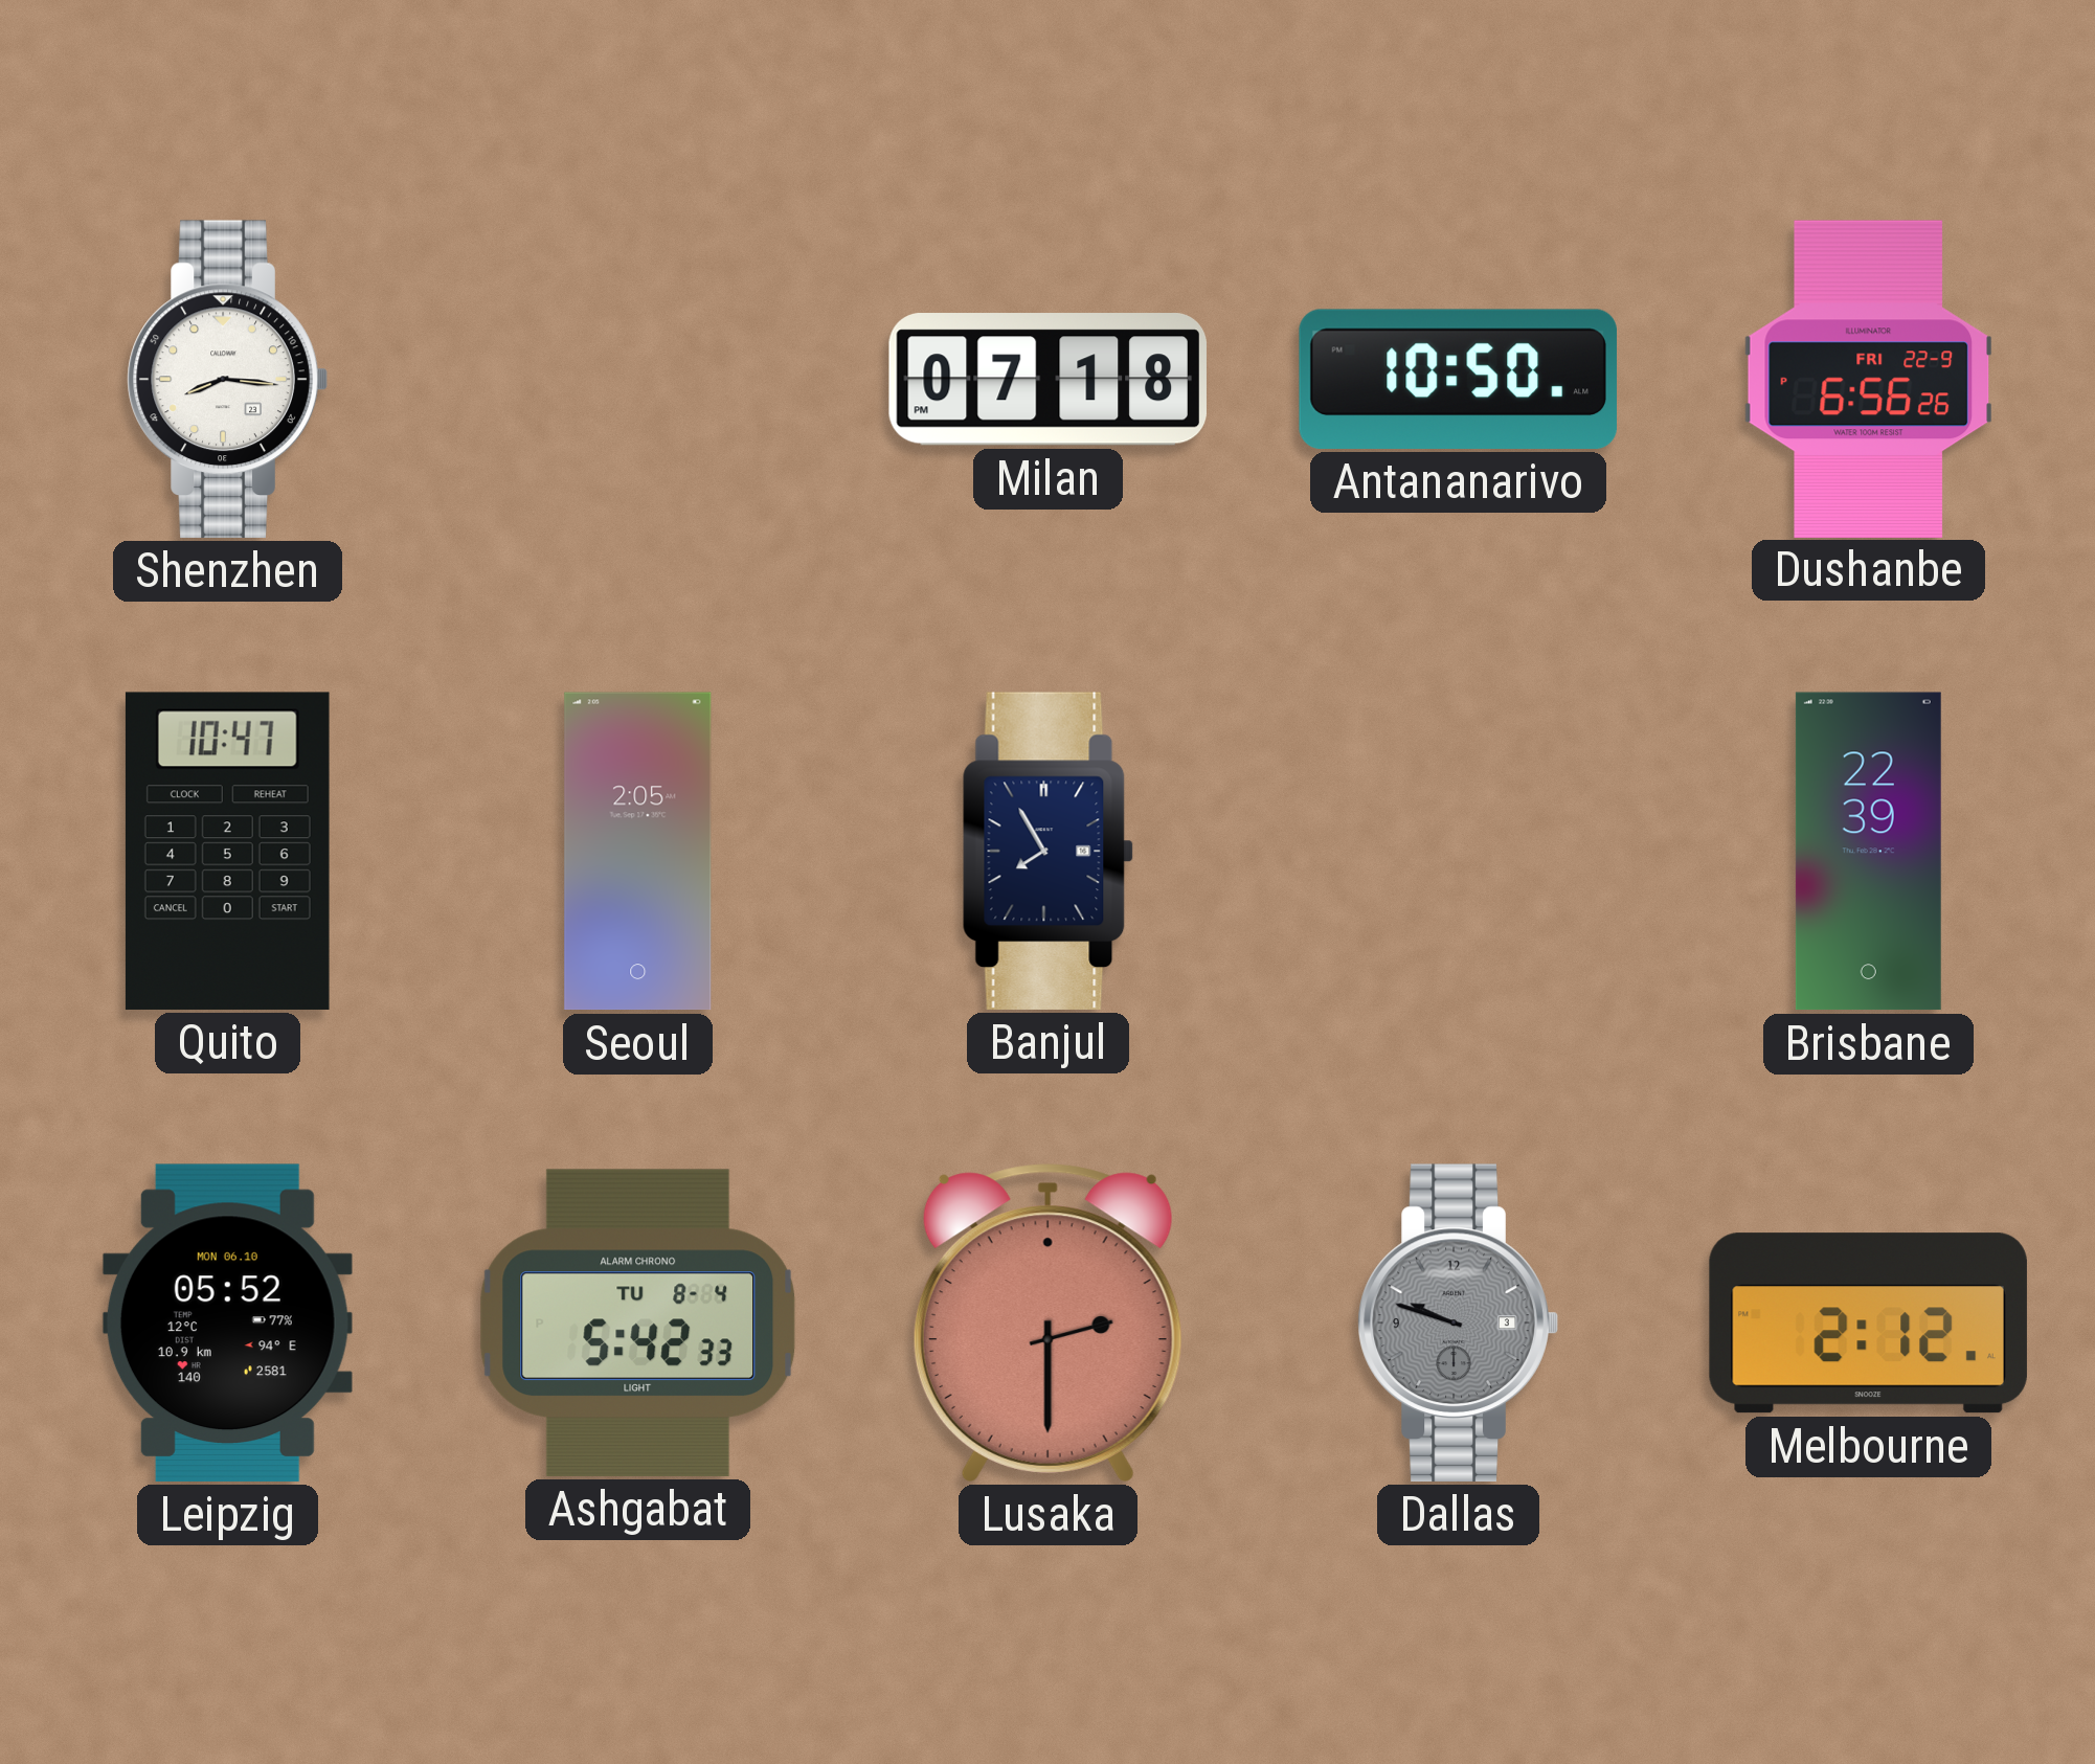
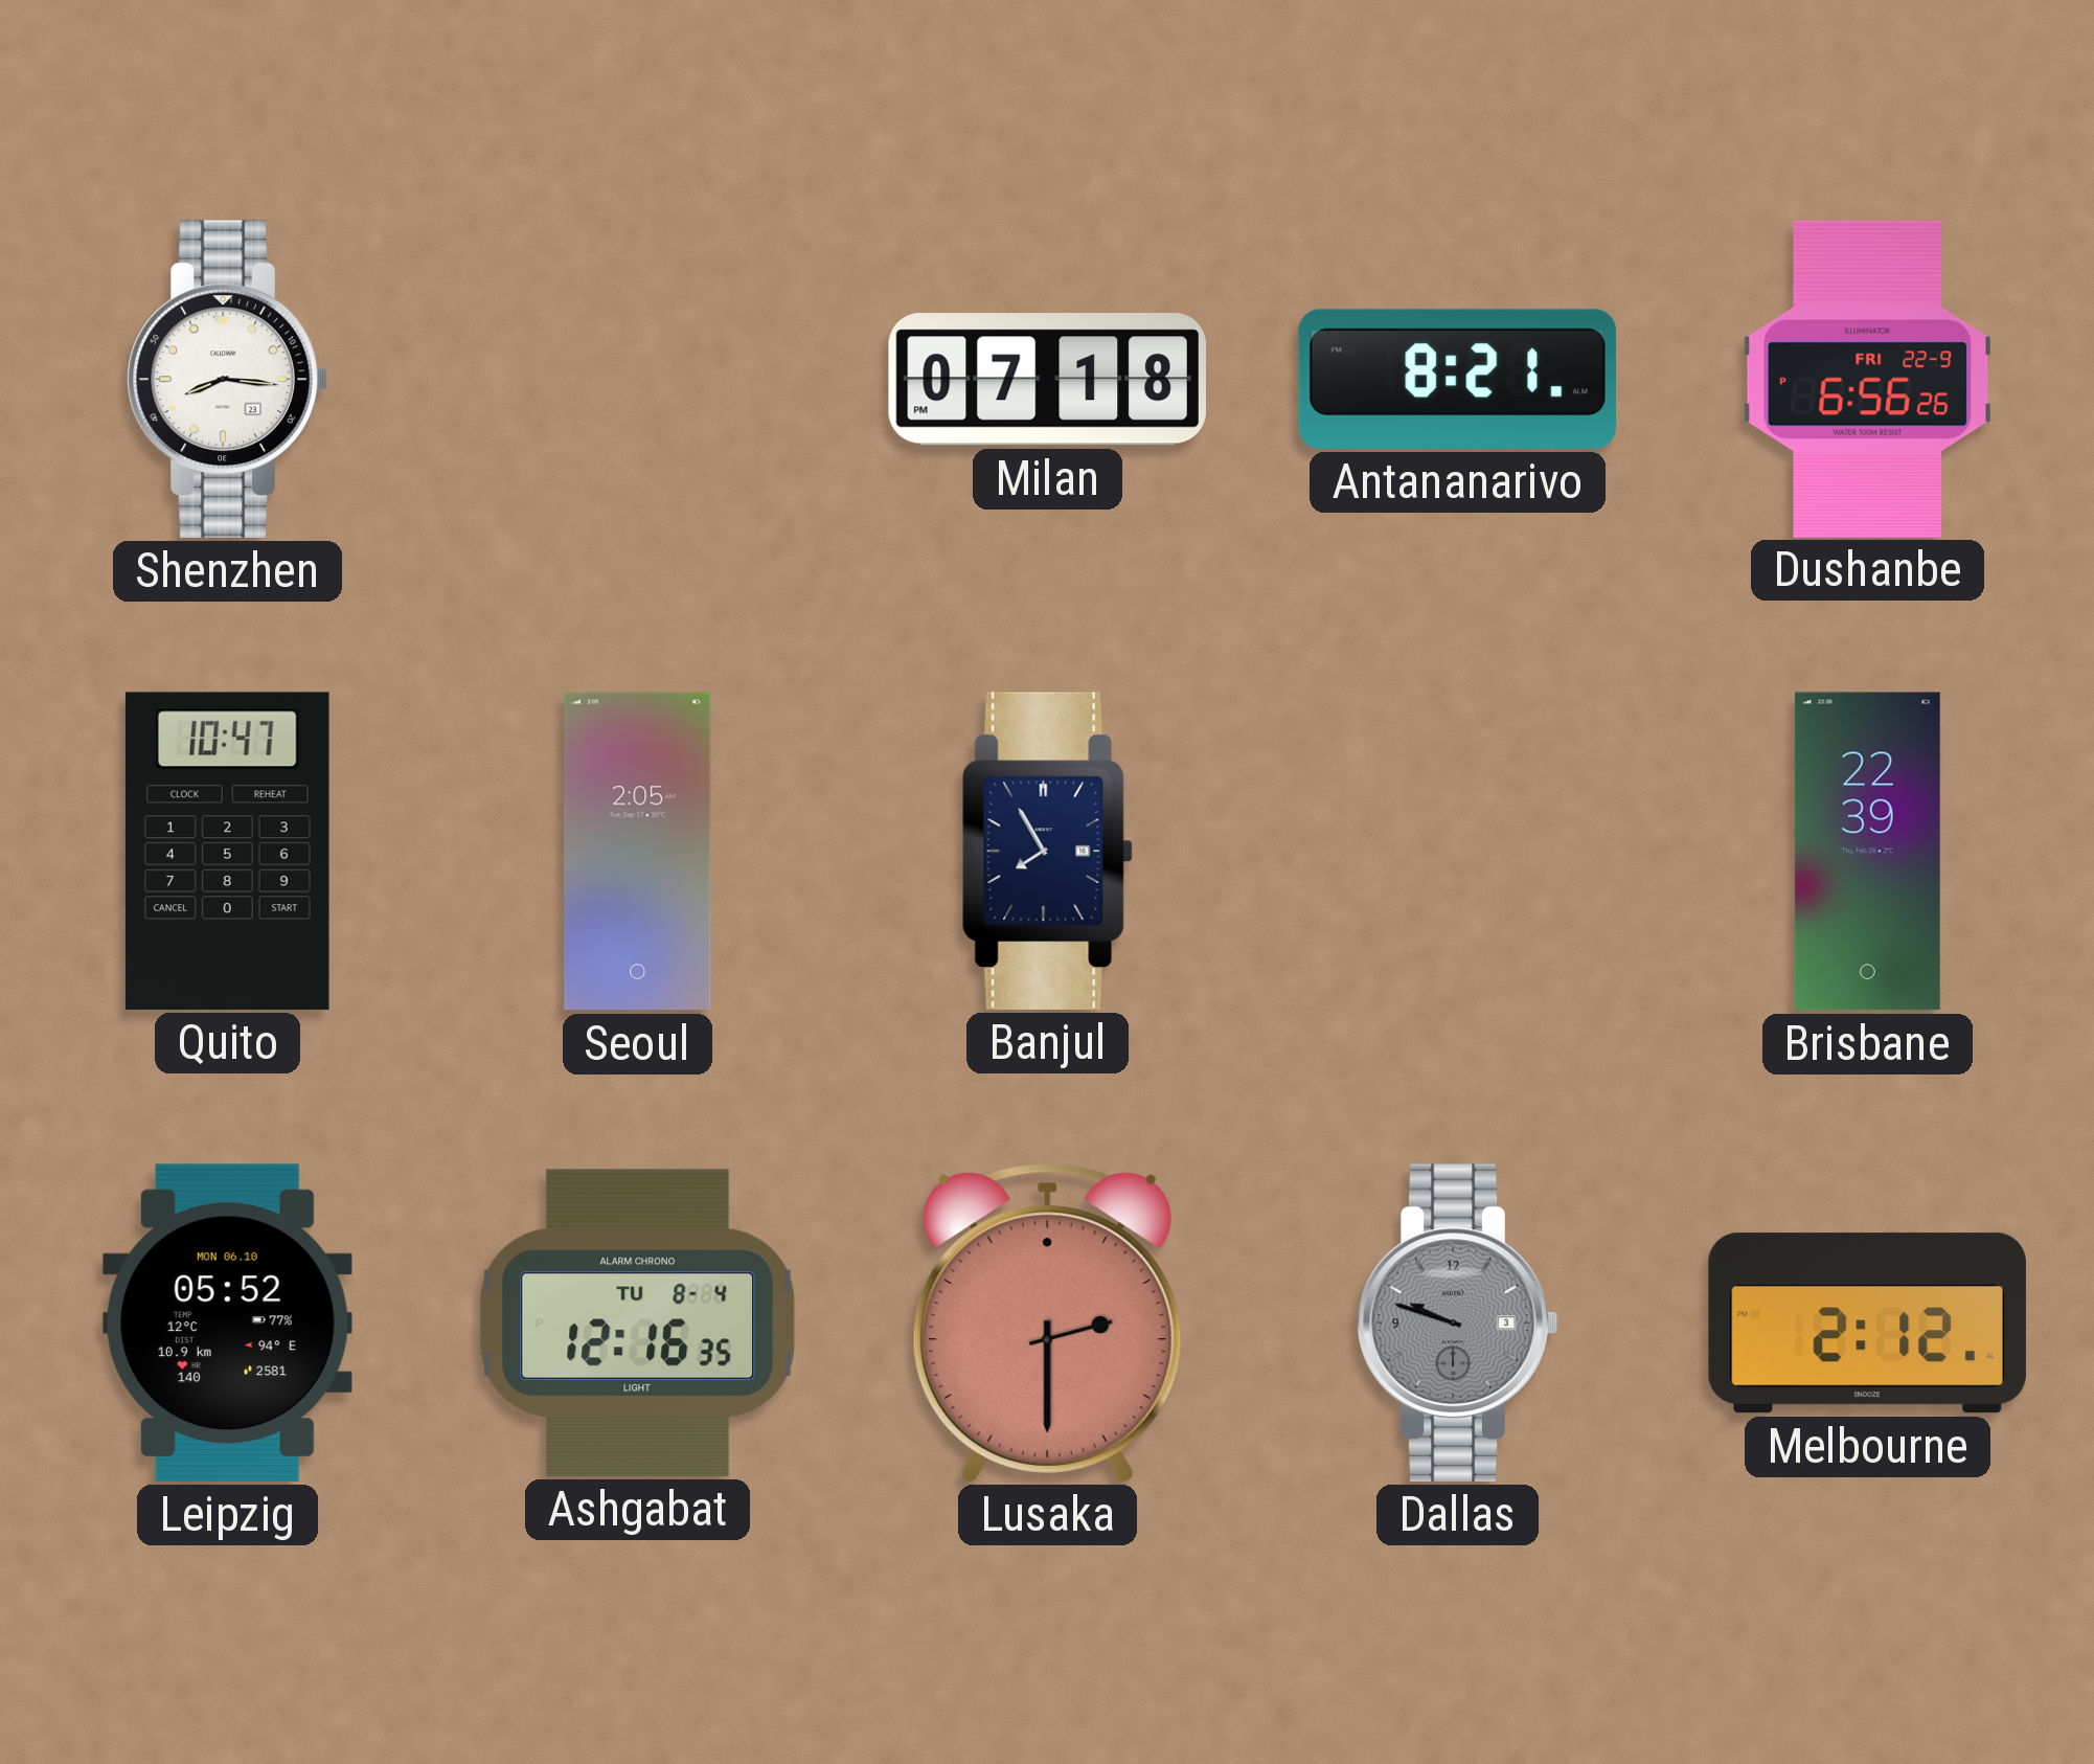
Antananarivo: 10:50 -> 8:21
Ashgabat: 5:42 -> 12:16
